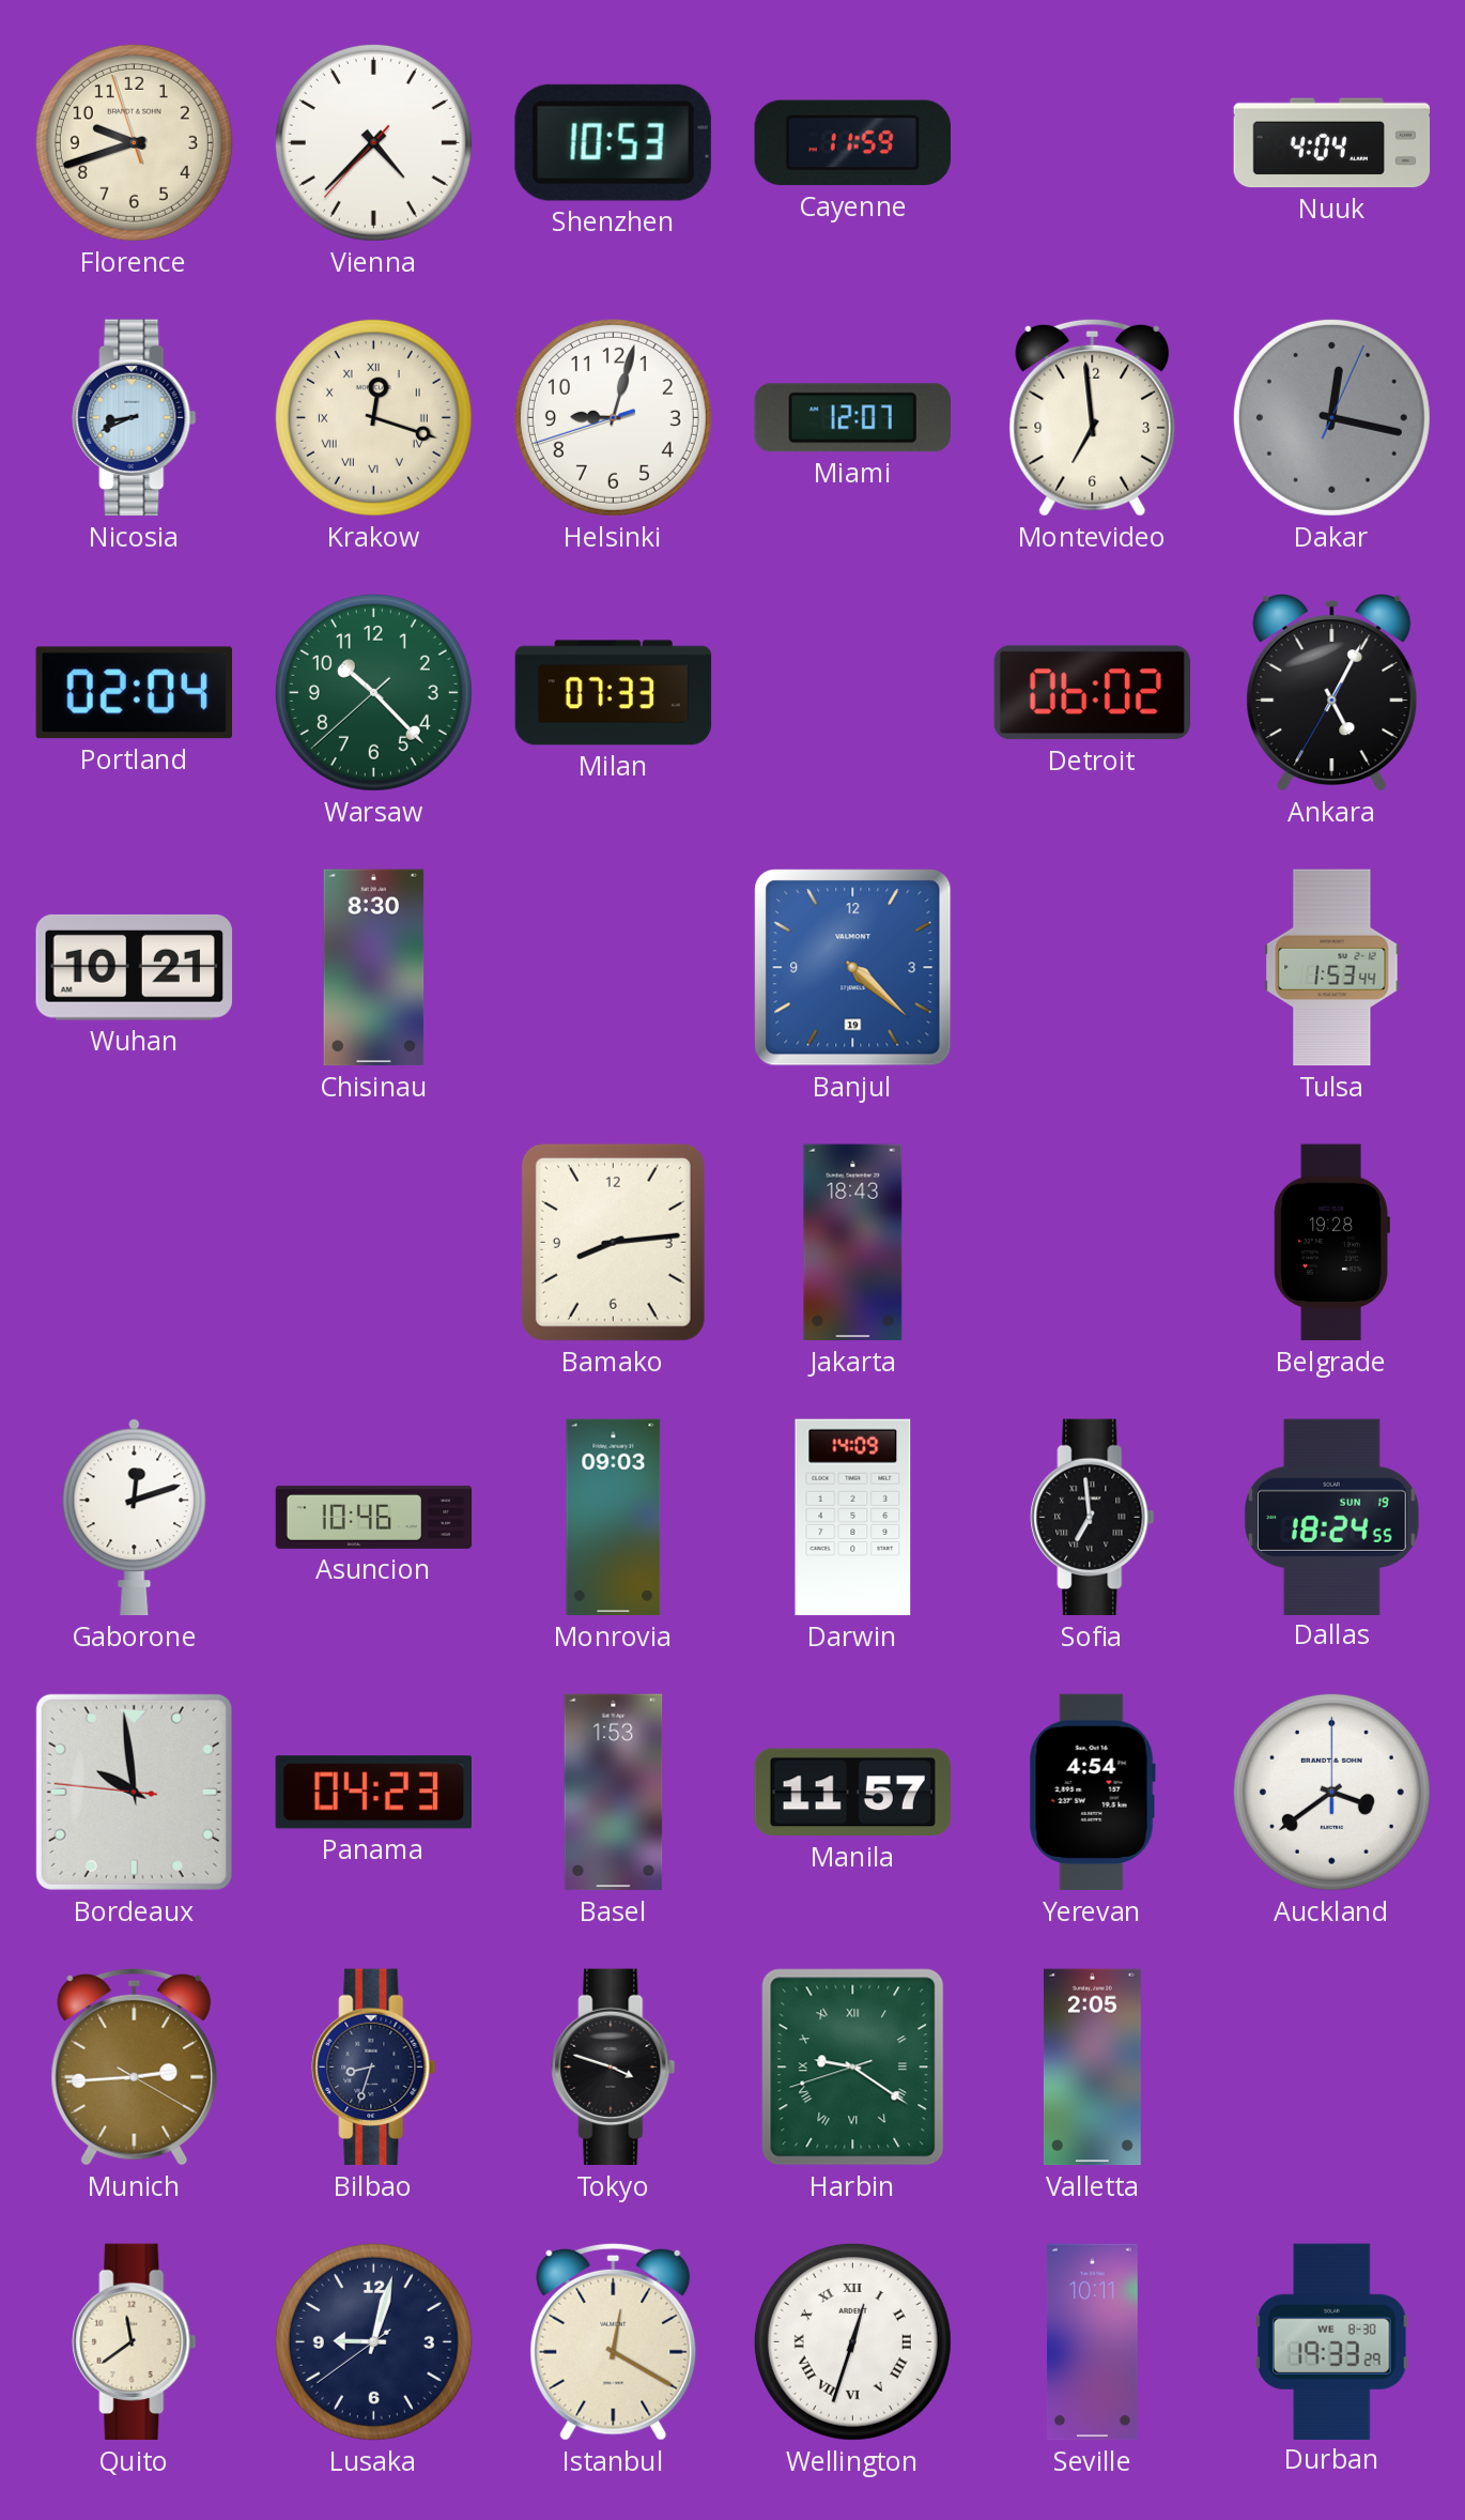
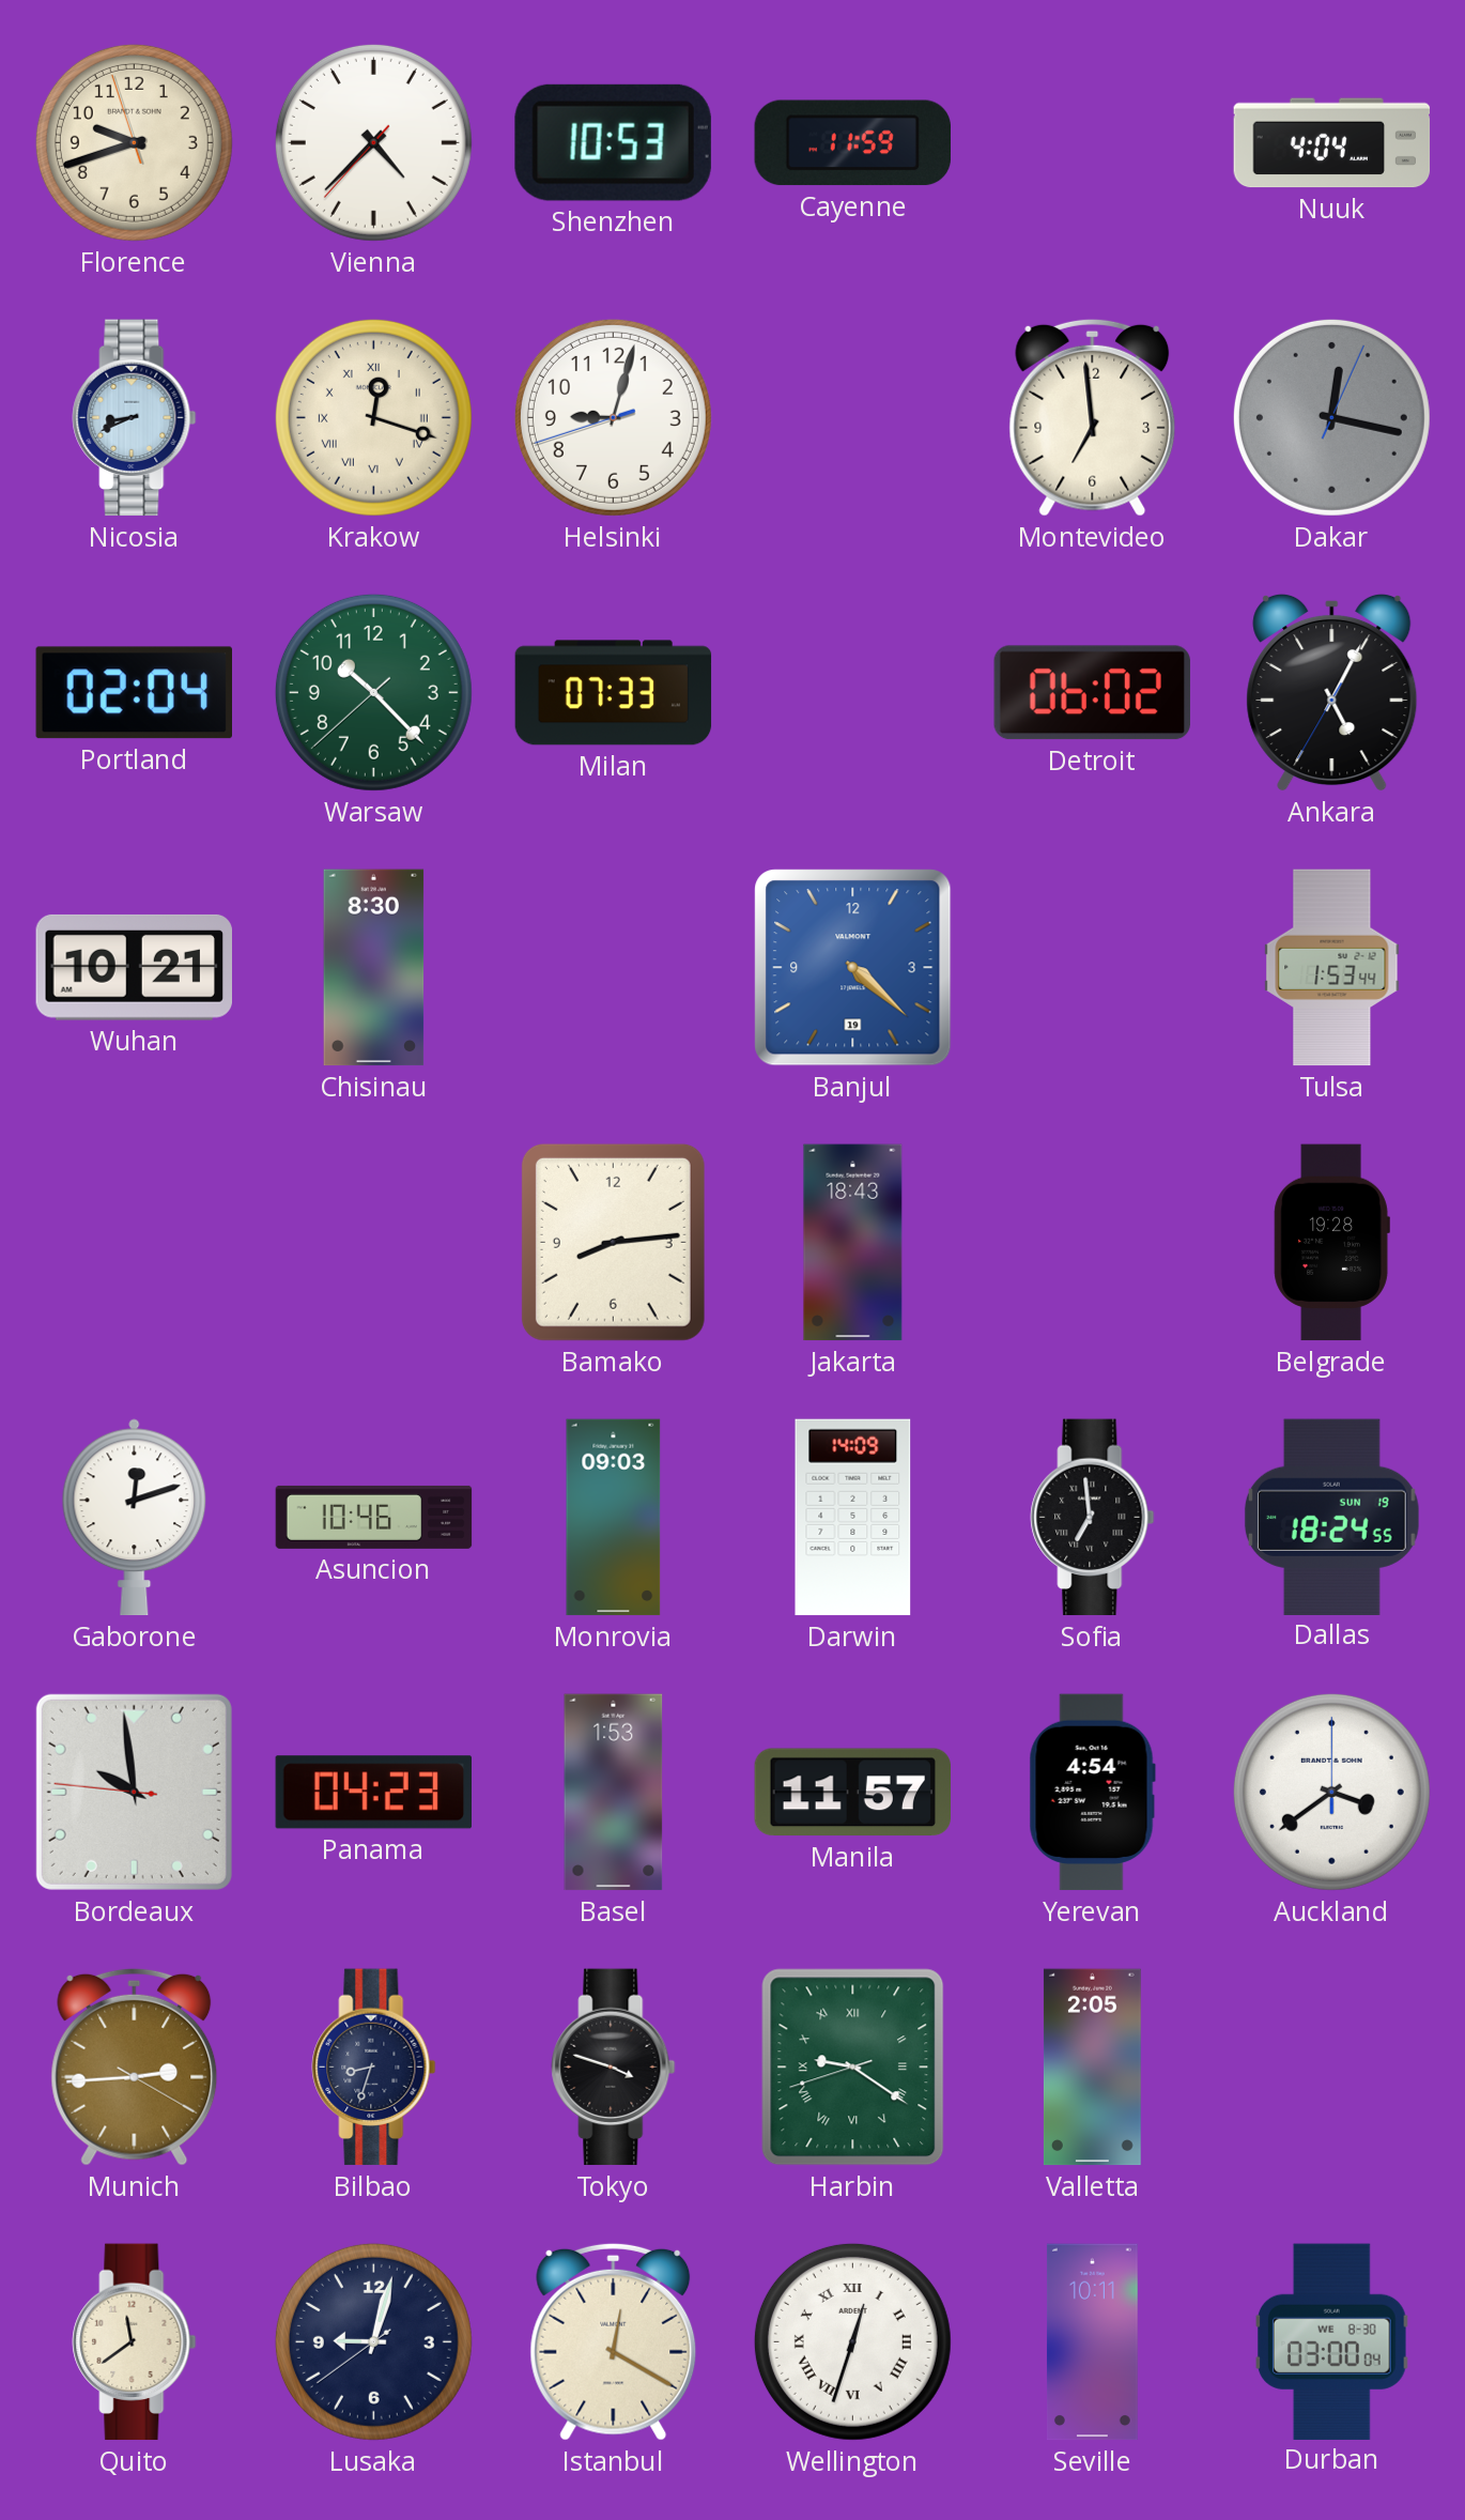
Miami: 12:07 -> none
Durban: 19:33 -> 03:00
